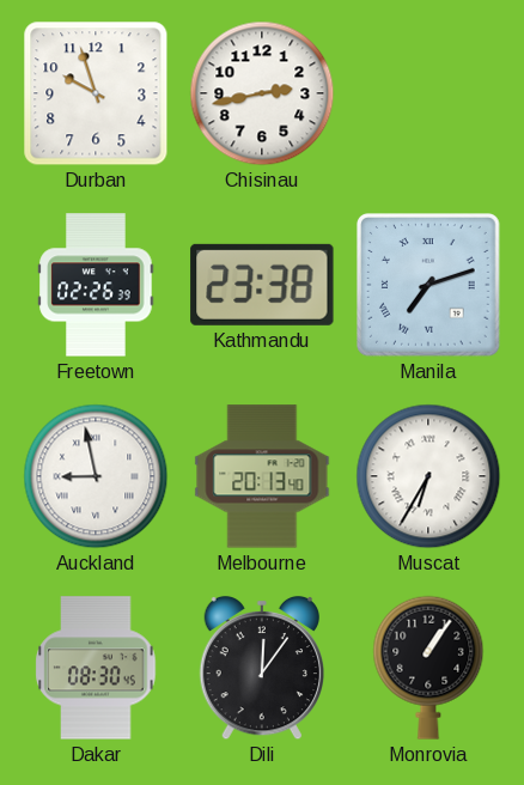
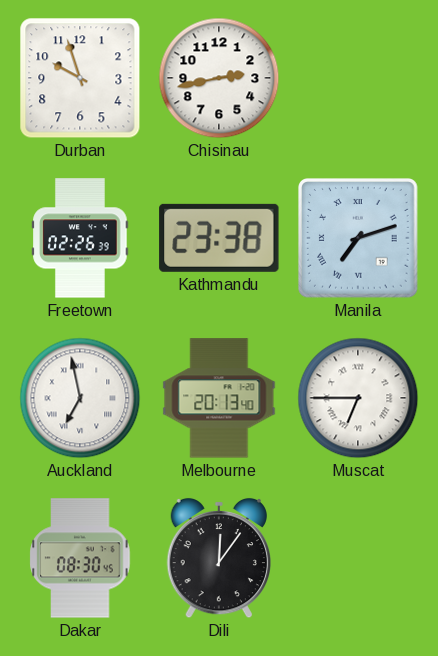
Auckland: 8:58 -> 6:58
Muscat: 6:35 -> 6:45
Monrovia: 1:06 -> none
